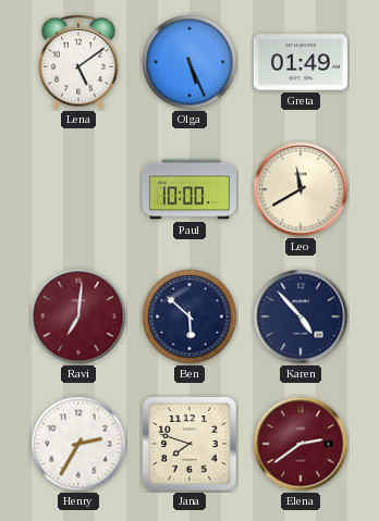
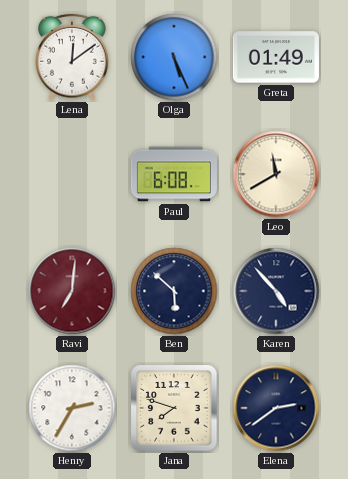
Lena: 5:09 -> 12:09
Paul: 10:00 -> 6:08
Elena dial: burgundy -> navy
